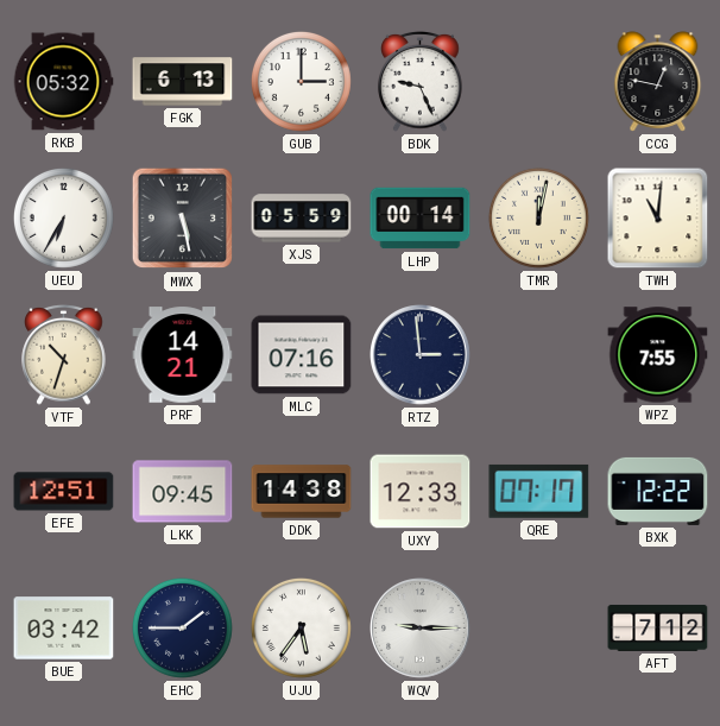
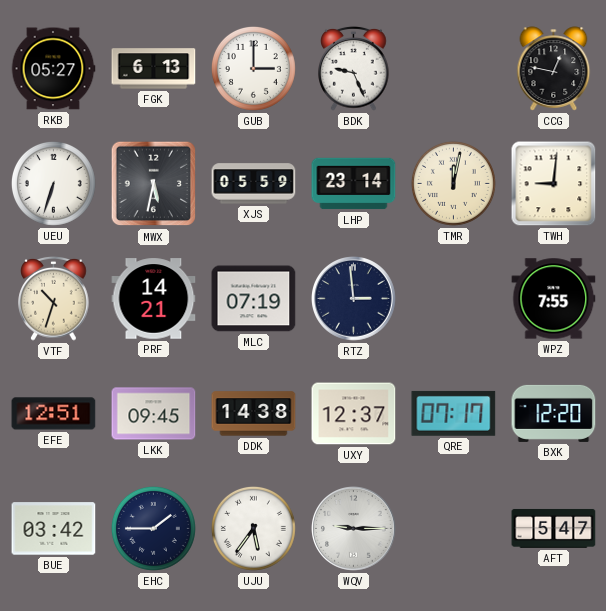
RKB: 05:32 -> 05:27
UEU: 6:35 -> 6:33
MWX: 5:28 -> 5:32
LHP: 00:14 -> 23:14
TWH: 11:01 -> 9:01
MLC: 07:16 -> 07:19
UXY: 12:33 -> 12:37
BXK: 12:22 -> 12:20
AFT: 7:12 -> 5:47
